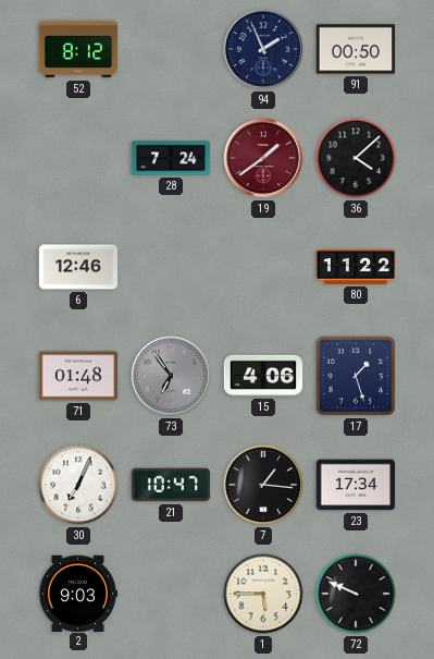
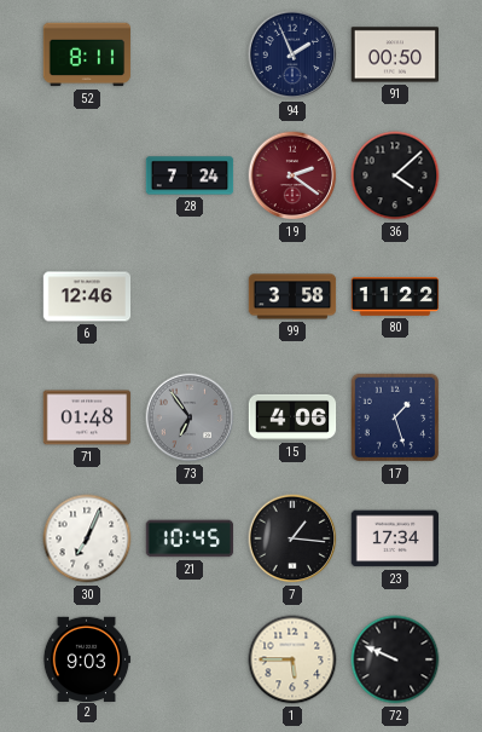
52: 8:12 -> 8:11
19: 1:39 -> 2:21
99: none -> 3:58
21: 10:47 -> 10:45
